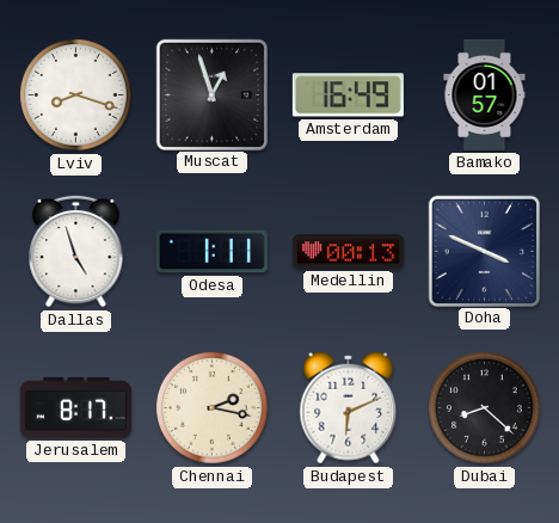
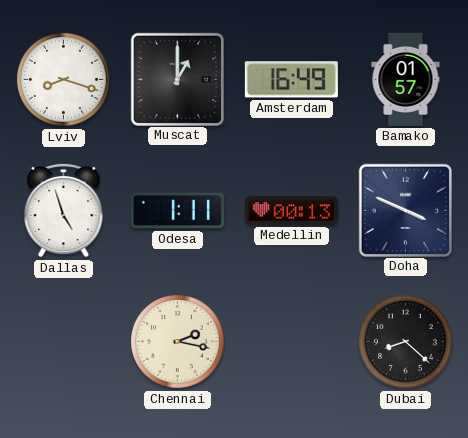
Muscat: 12:57 -> 1:00
Jerusalem: 8:17 -> none
Budapest: 6:11 -> none
